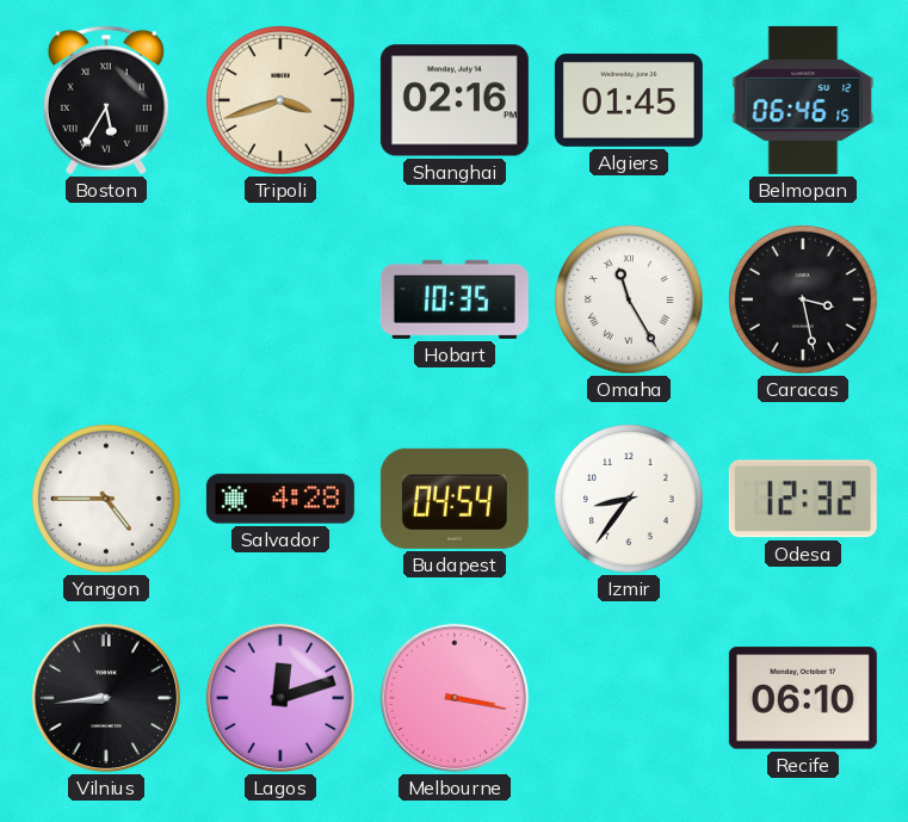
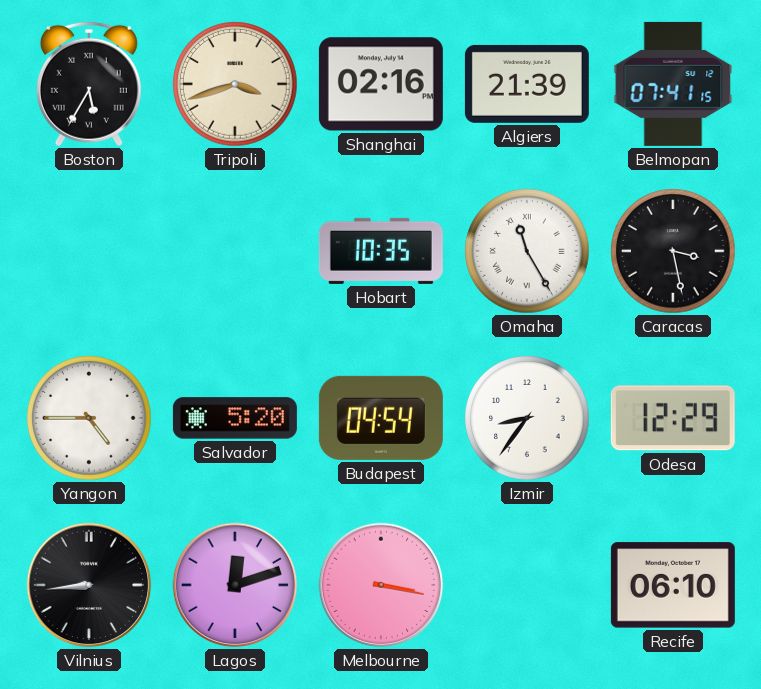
Algiers: 01:45 -> 21:39
Belmopan: 06:46 -> 07:41
Salvador: 4:28 -> 5:20
Odesa: 12:32 -> 12:29
